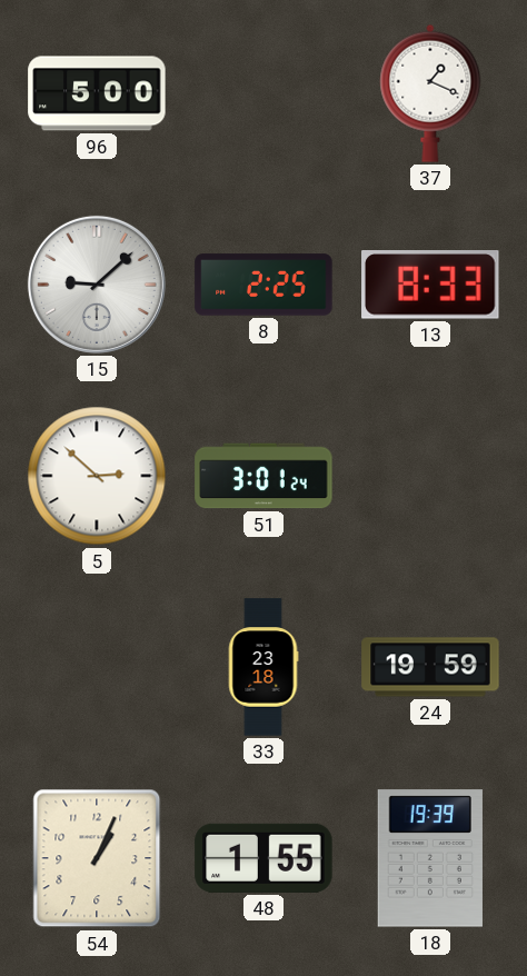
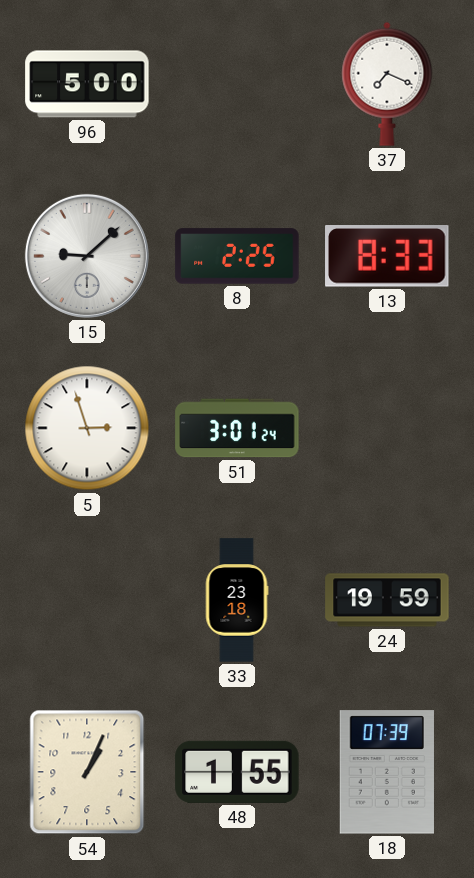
37: 1:19 -> 7:19
5: 2:52 -> 2:57
18: 19:39 -> 07:39
